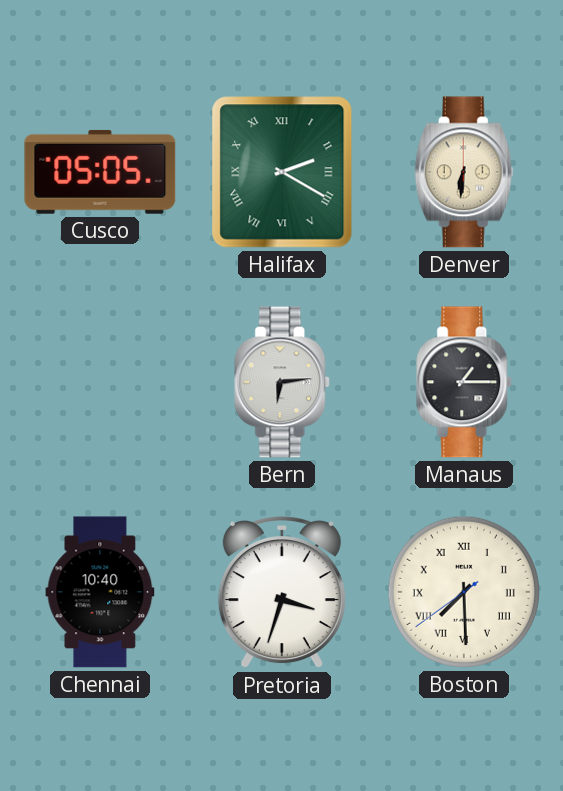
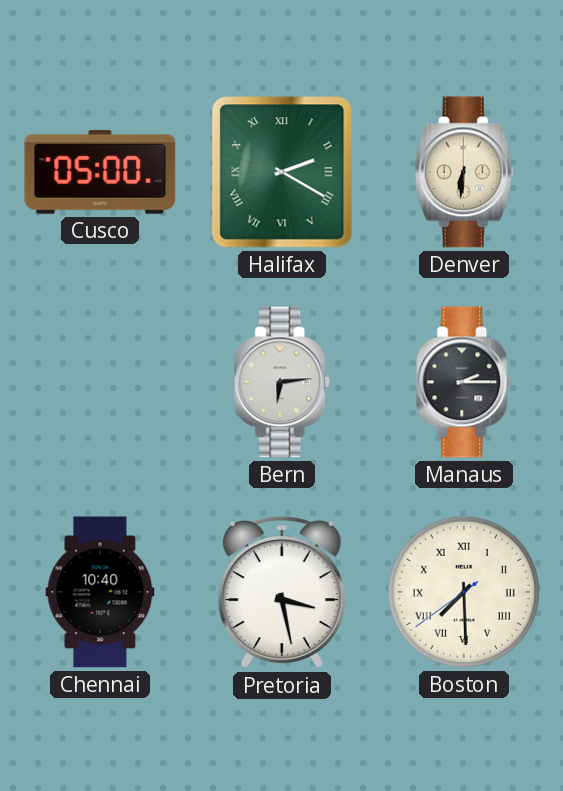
Cusco: 05:05 -> 05:00
Manaus: 1:15 -> 2:15
Pretoria: 3:33 -> 3:28
